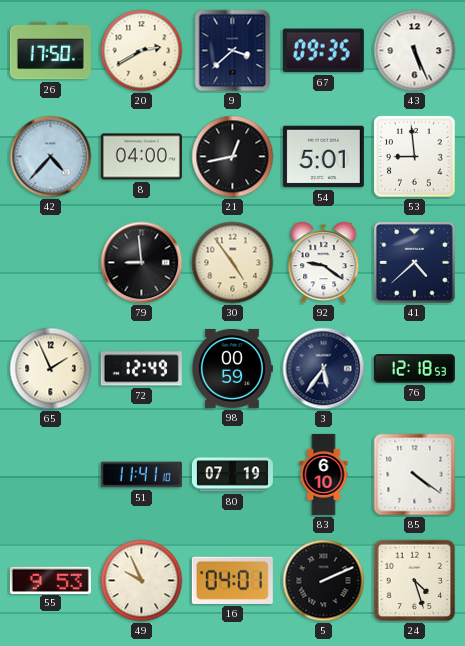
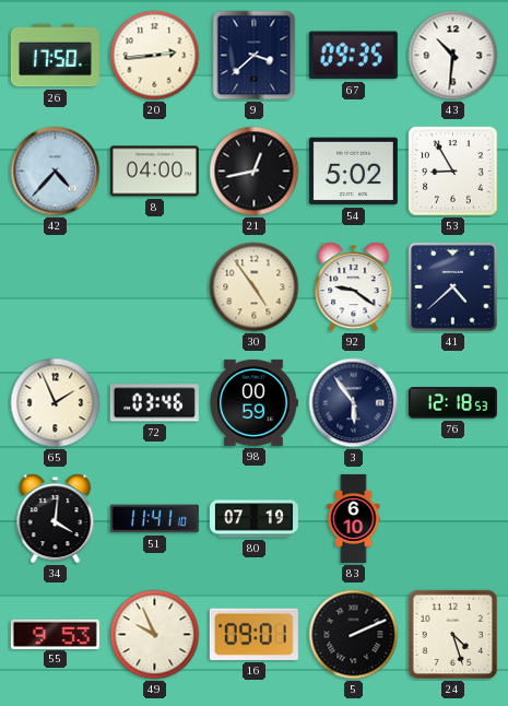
20: 2:40 -> 2:44
43: 5:26 -> 10:31
54: 5:01 -> 5:02
53: 8:59 -> 8:55
79: 8:59 -> none
72: 12:49 -> 03:46
3: 5:36 -> 5:54
34: none -> 4:01
85: 4:21 -> none
16: 04:01 -> 09:01
